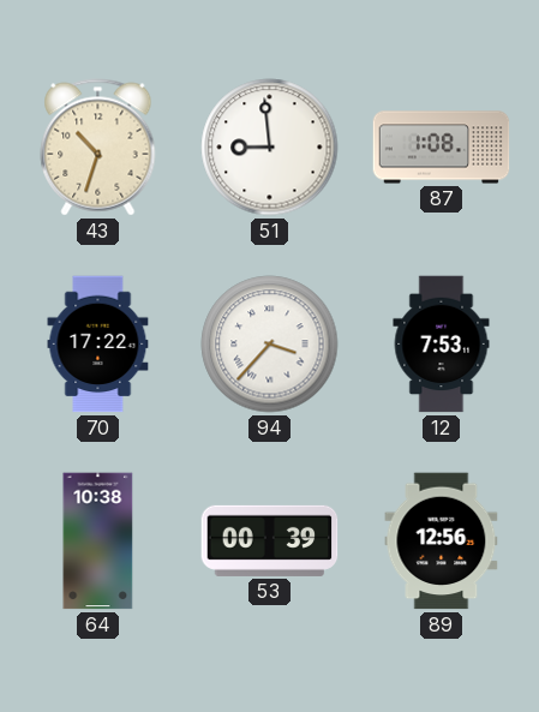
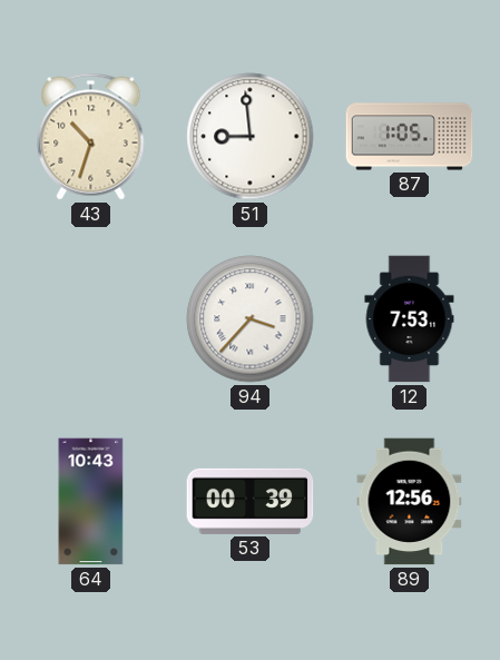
87: 1:08 -> 1:05
70: 17:22 -> none
64: 10:38 -> 10:43
